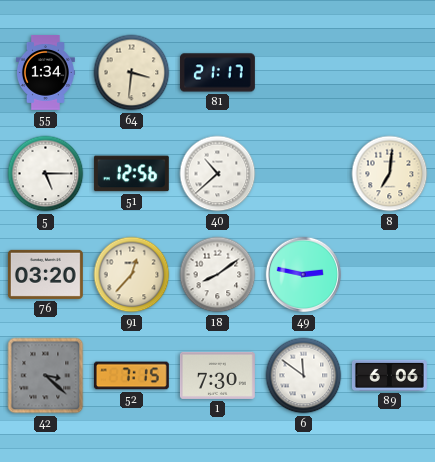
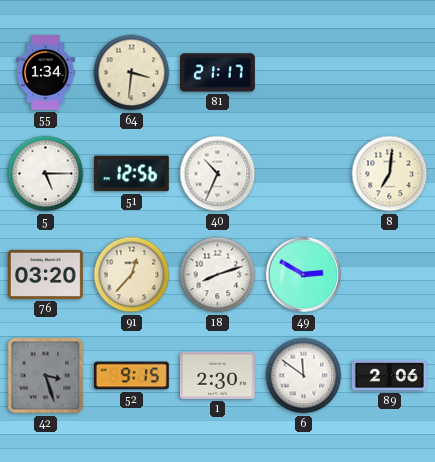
40: 10:38 -> 10:34
18: 8:09 -> 8:12
49: 2:47 -> 2:50
42: 3:22 -> 3:27
52: 7:15 -> 9:15
1: 7:30 -> 2:30
89: 6:06 -> 2:06
